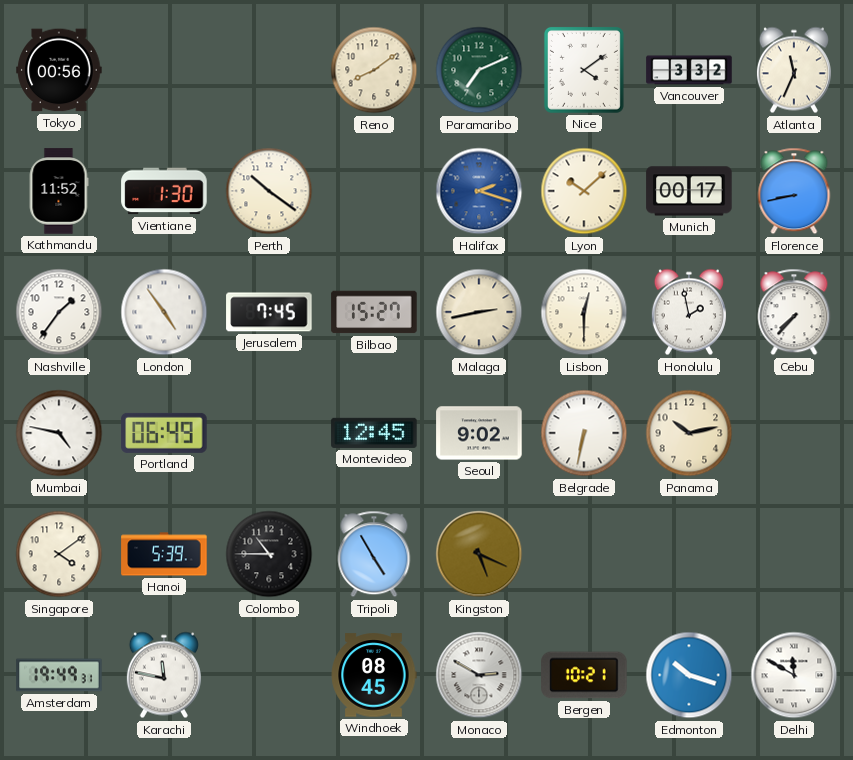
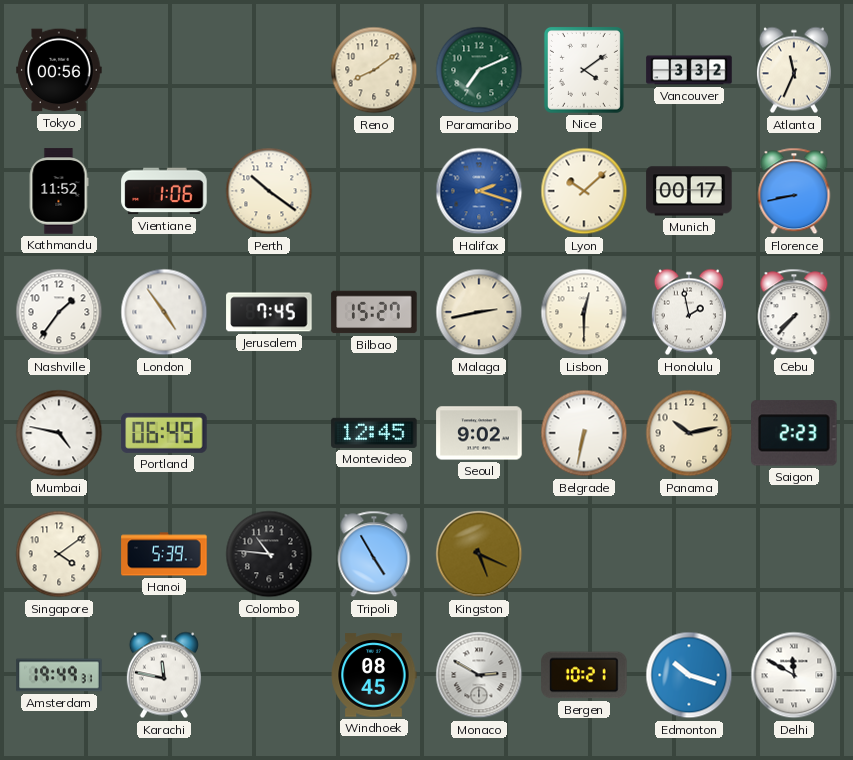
Vientiane: 1:30 -> 1:06
Saigon: none -> 2:23
Colombo: 10:45 -> 10:46
